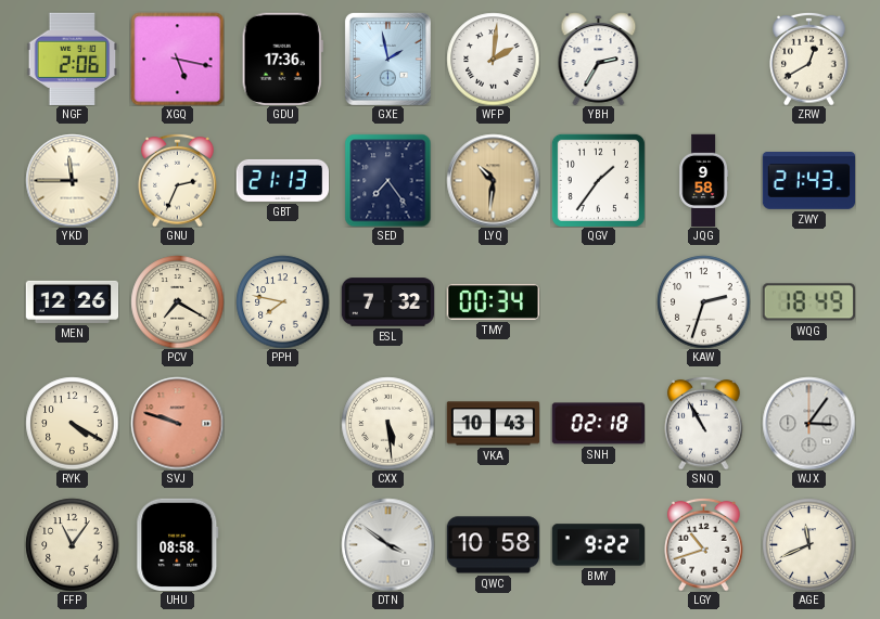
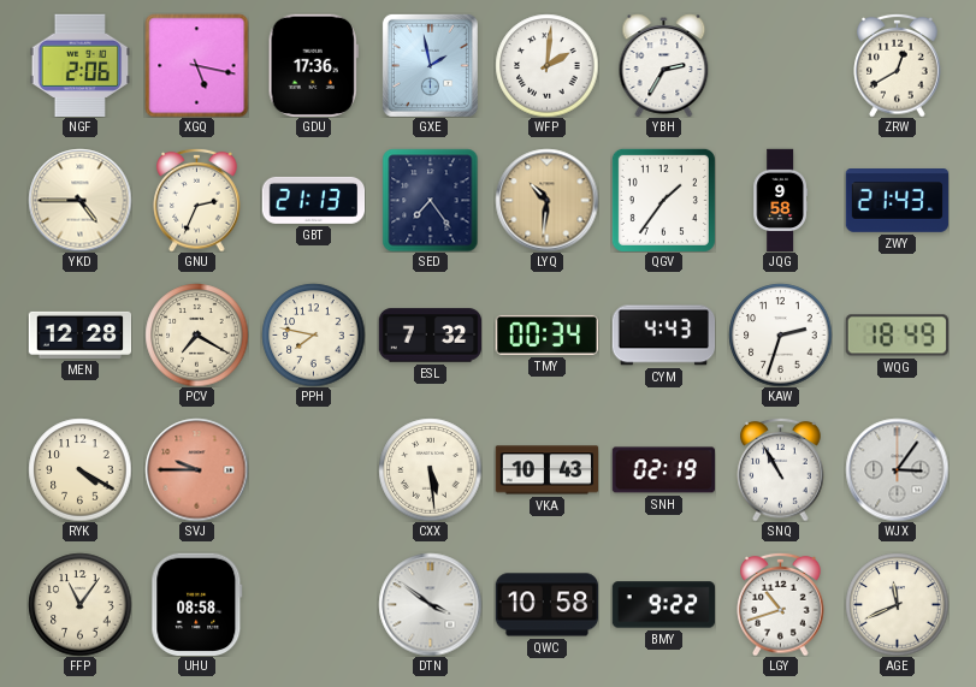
YKD: 11:45 -> 4:45
MEN: 12:26 -> 12:28
CYM: none -> 4:43
SVJ: 9:48 -> 9:45
SNH: 02:18 -> 02:19
